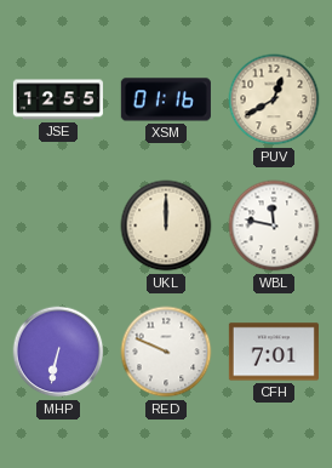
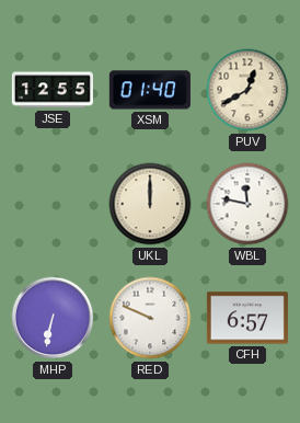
XSM: 01:16 -> 01:40
CFH: 7:01 -> 6:57
